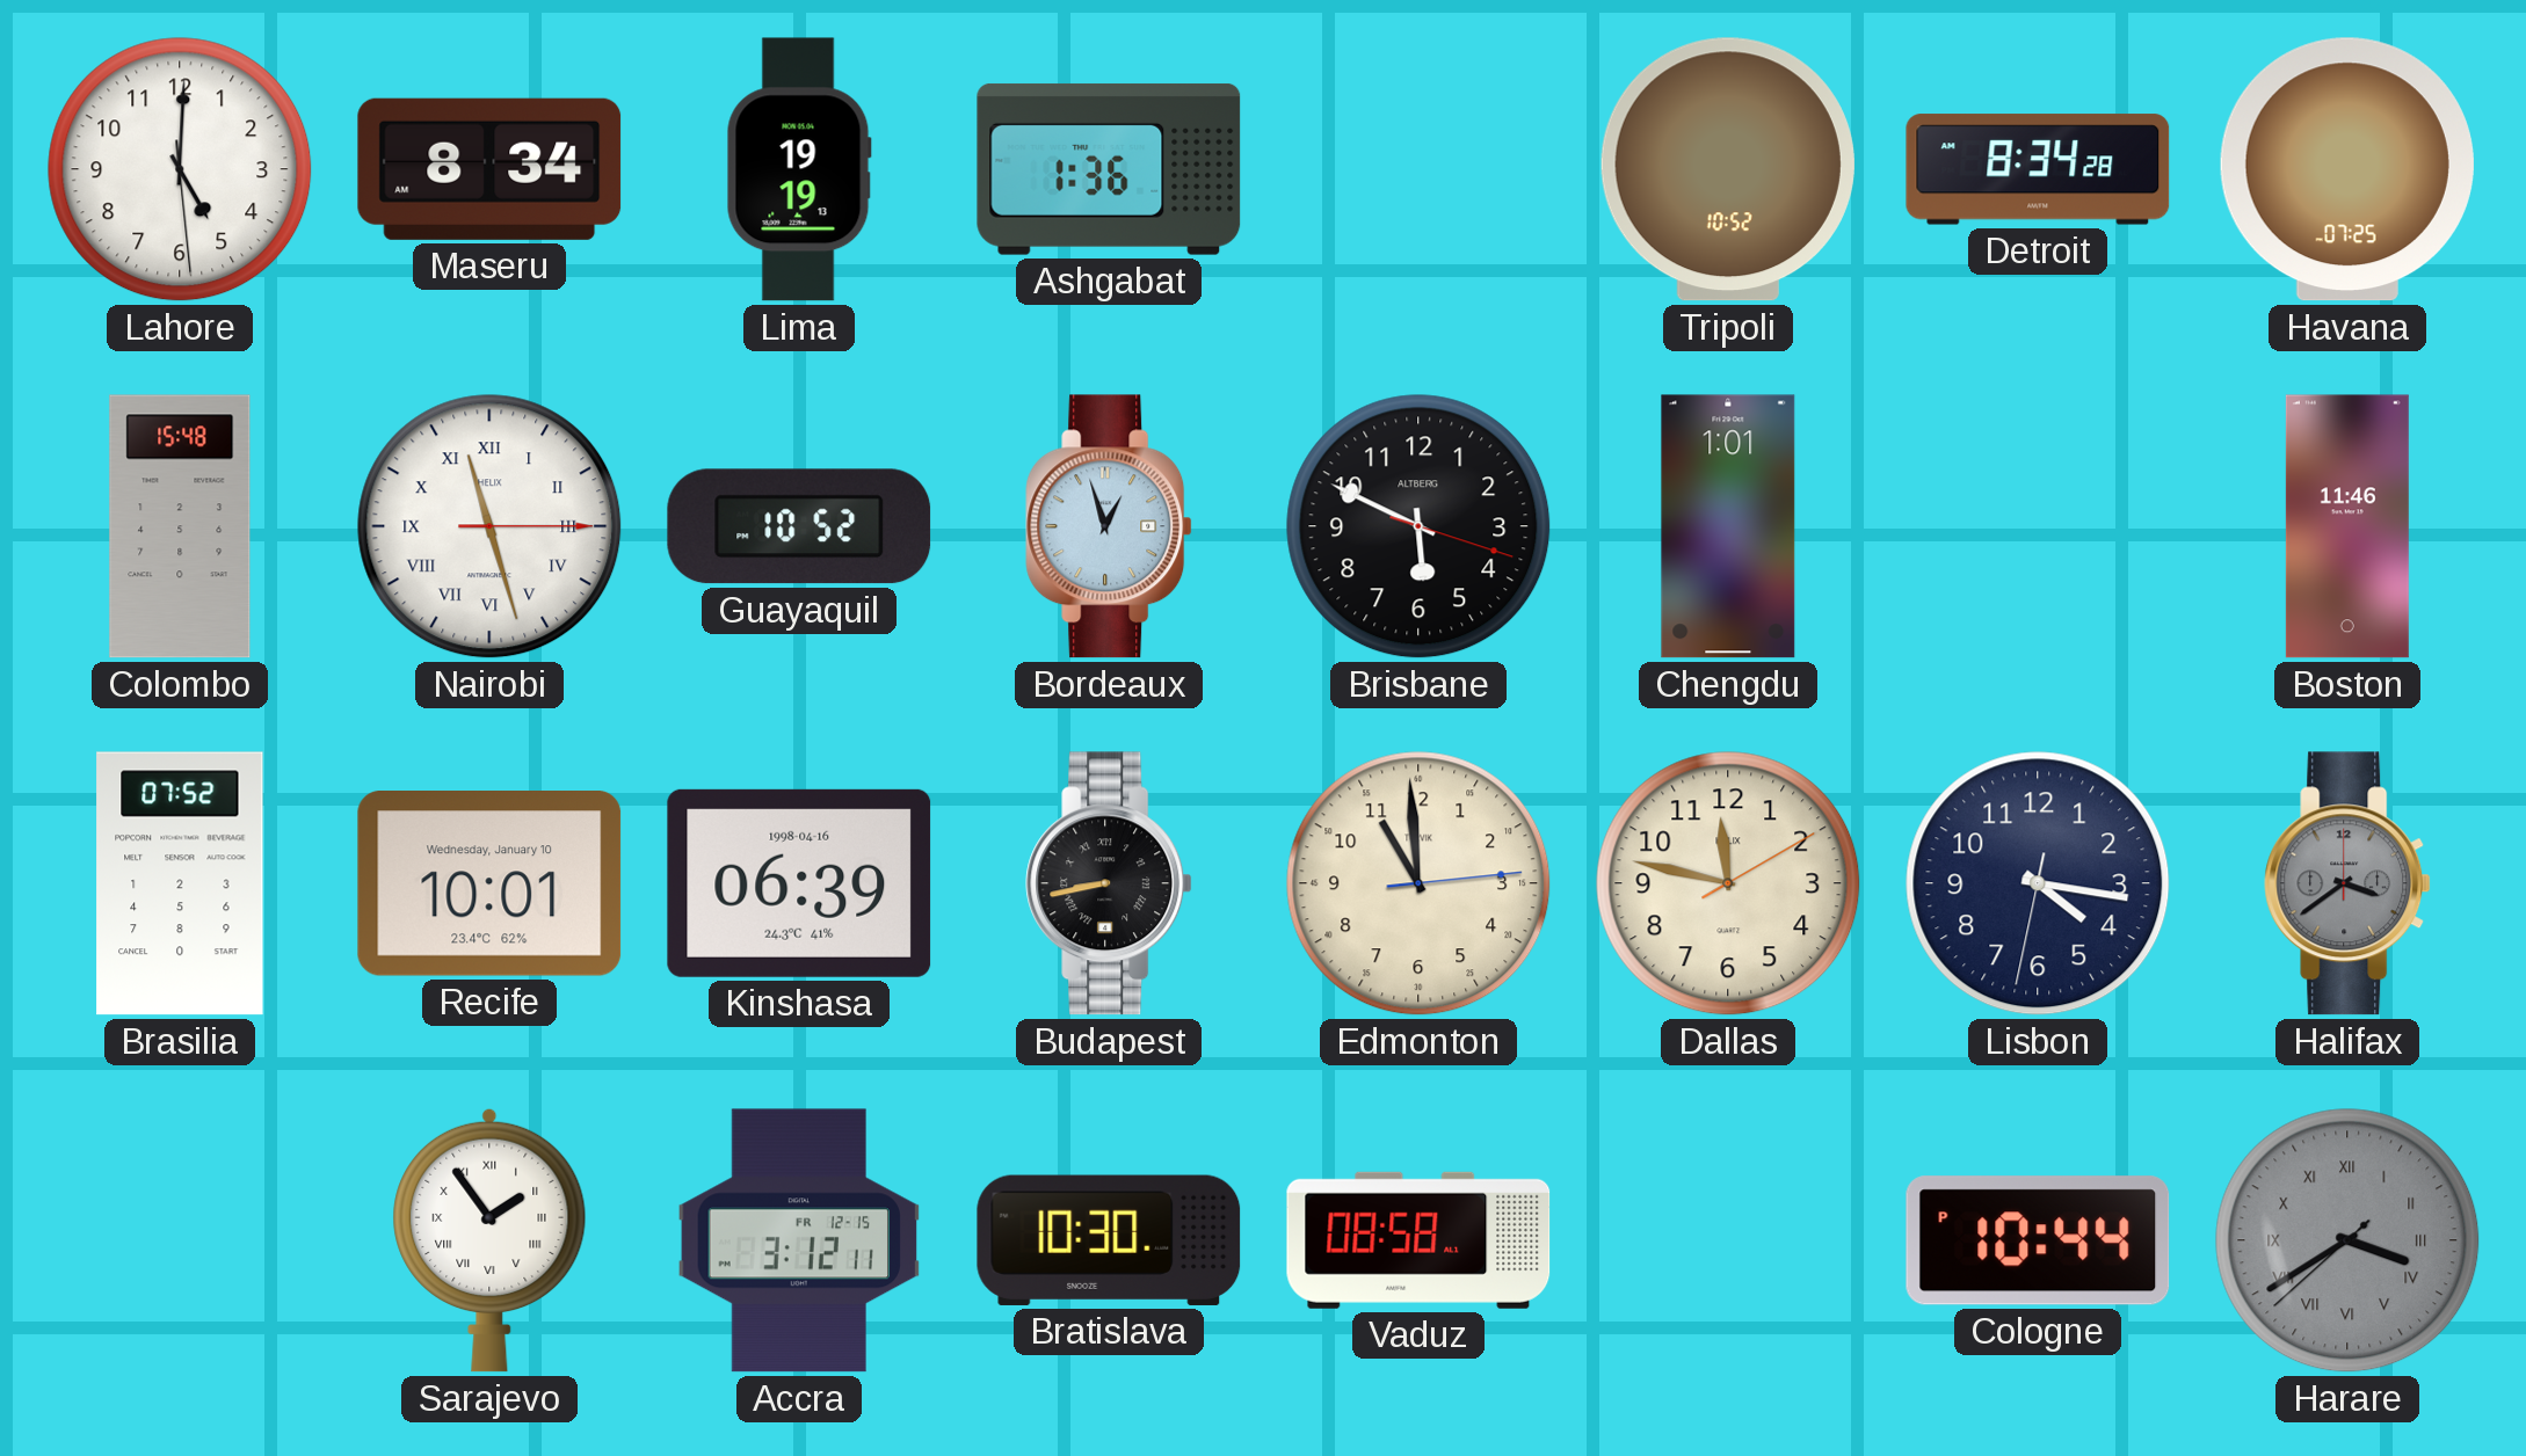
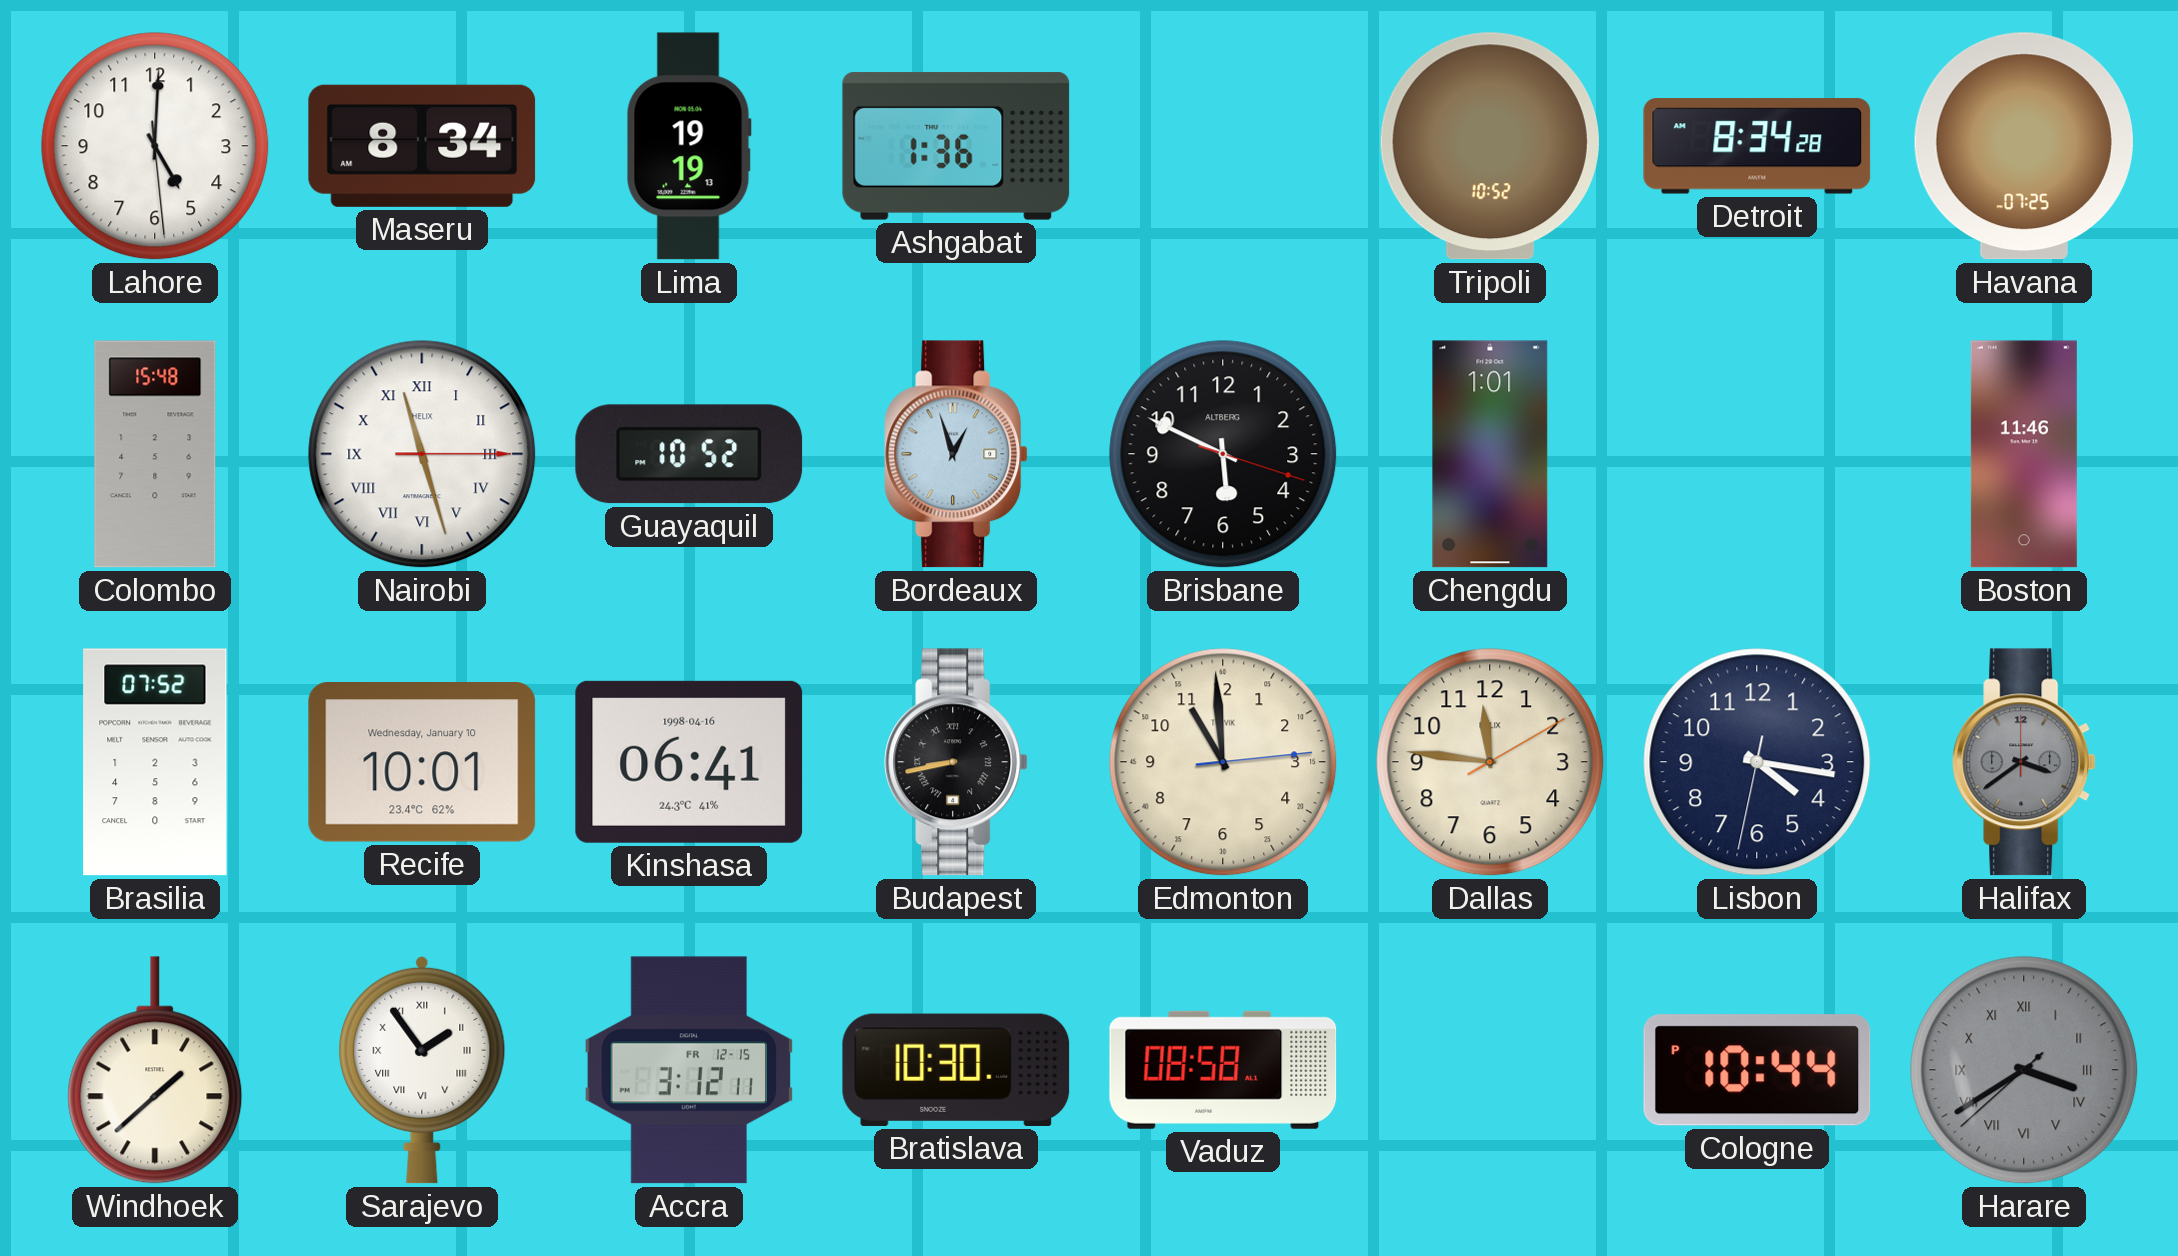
Kinshasa: 06:39 -> 06:41
Dallas: 11:47 -> 11:46
Windhoek: none -> 1:38
